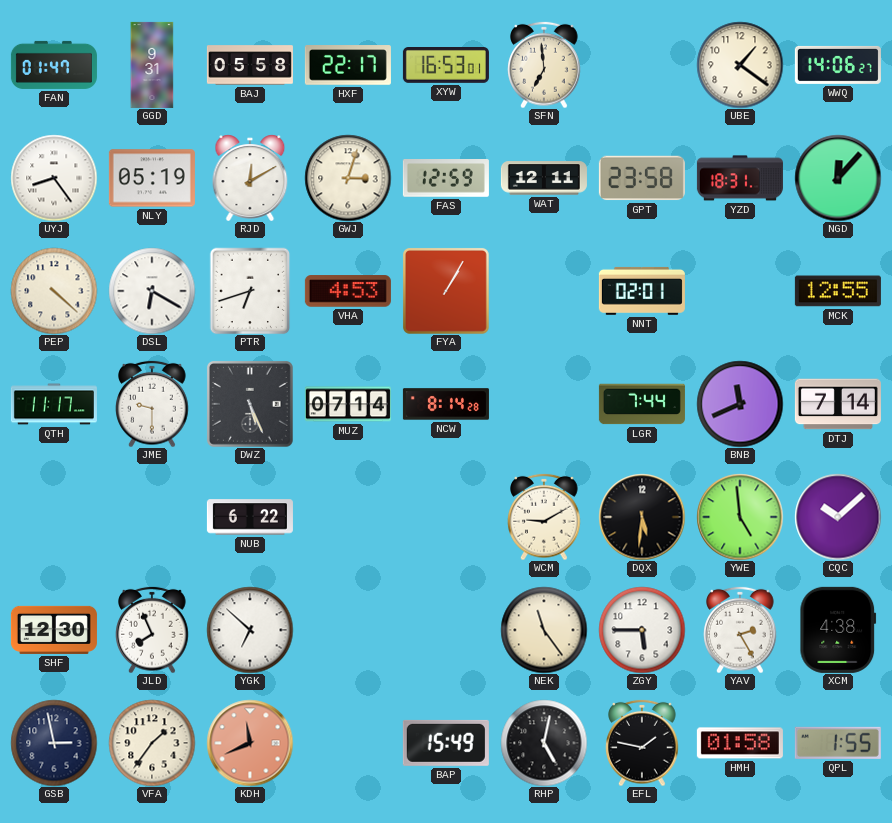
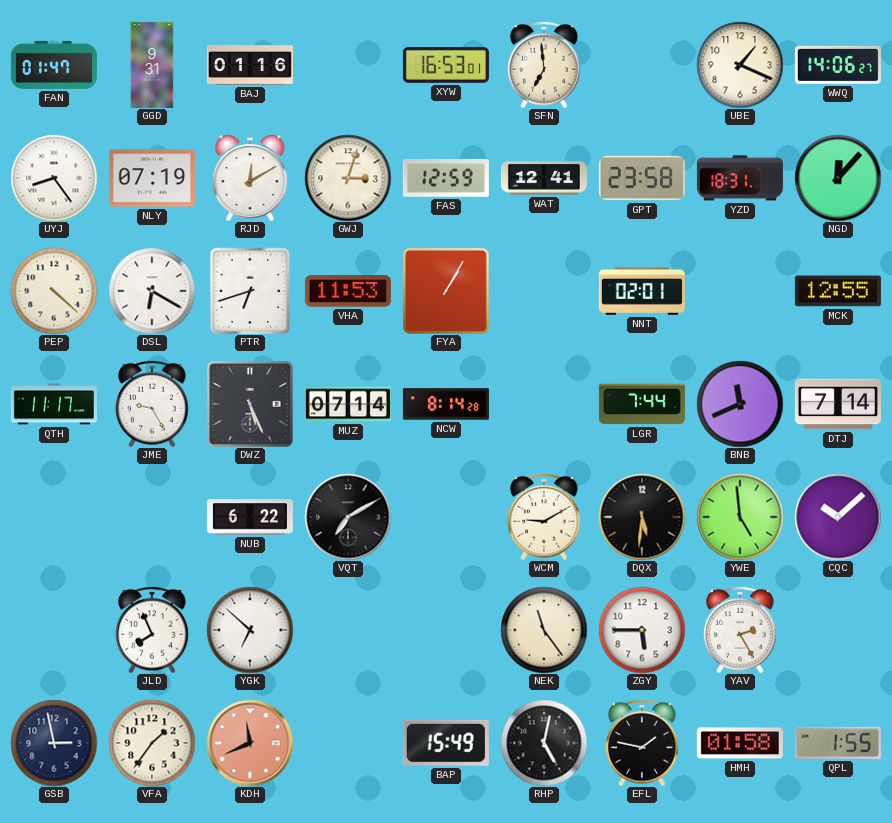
BAJ: 05:58 -> 01:16
HXF: 22:17 -> none
UBE: 1:21 -> 1:19
NLY: 05:19 -> 07:19
WAT: 12:11 -> 12:41
VHA: 4:53 -> 11:53
JME: 9:30 -> 9:25
VQT: none -> 7:10
SHF: 12:30 -> none
XCM: 4:38 -> none
